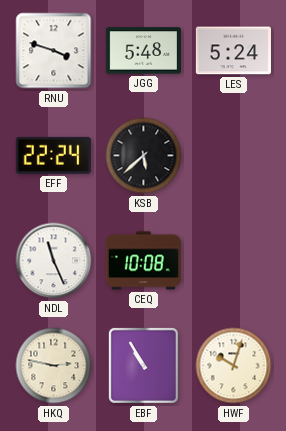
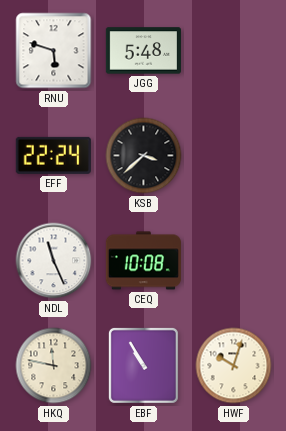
RNU: 3:48 -> 5:48
LES: 5:24 -> none
KSB: 5:38 -> 3:38
HKQ: 2:47 -> 11:47
